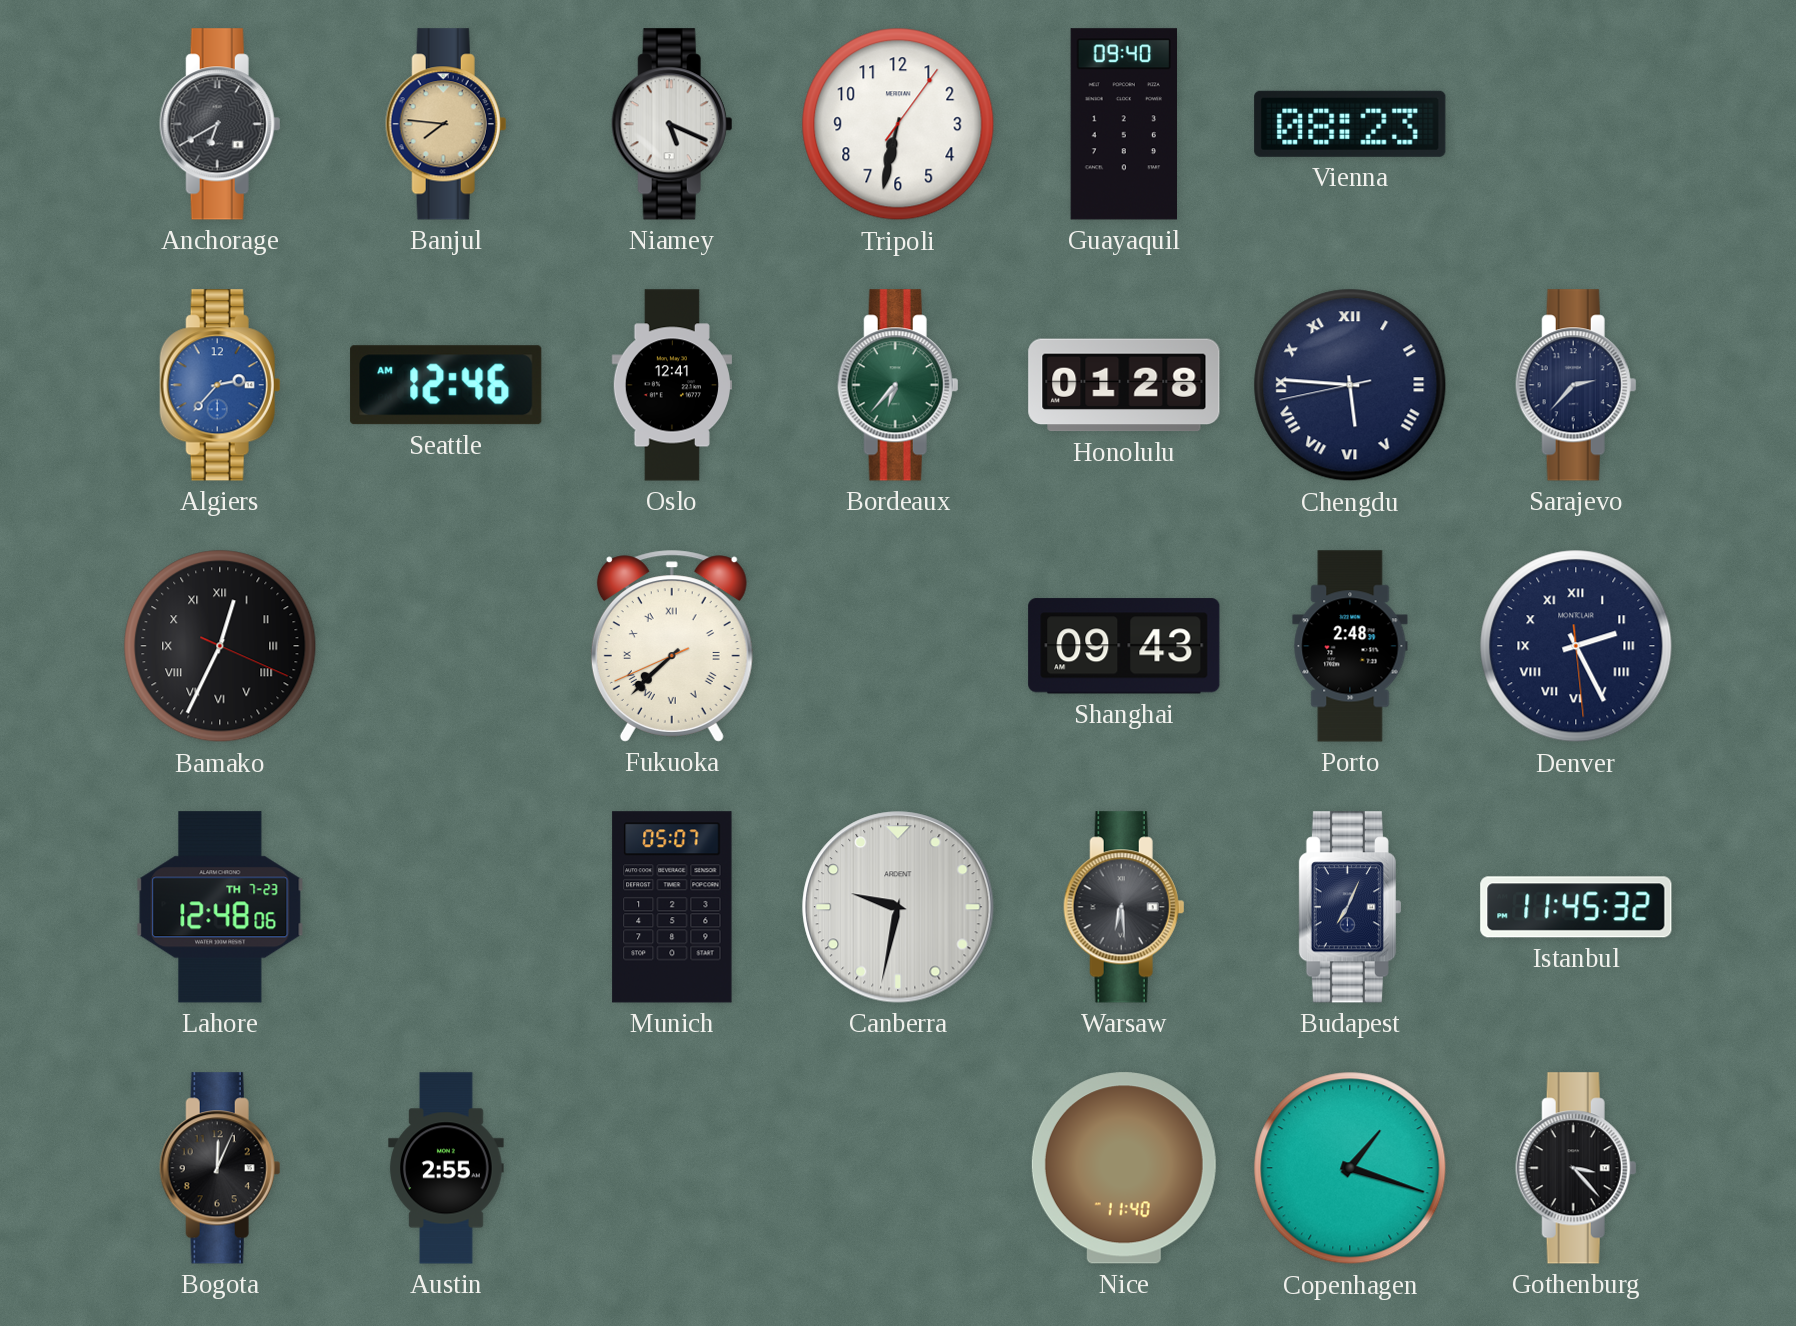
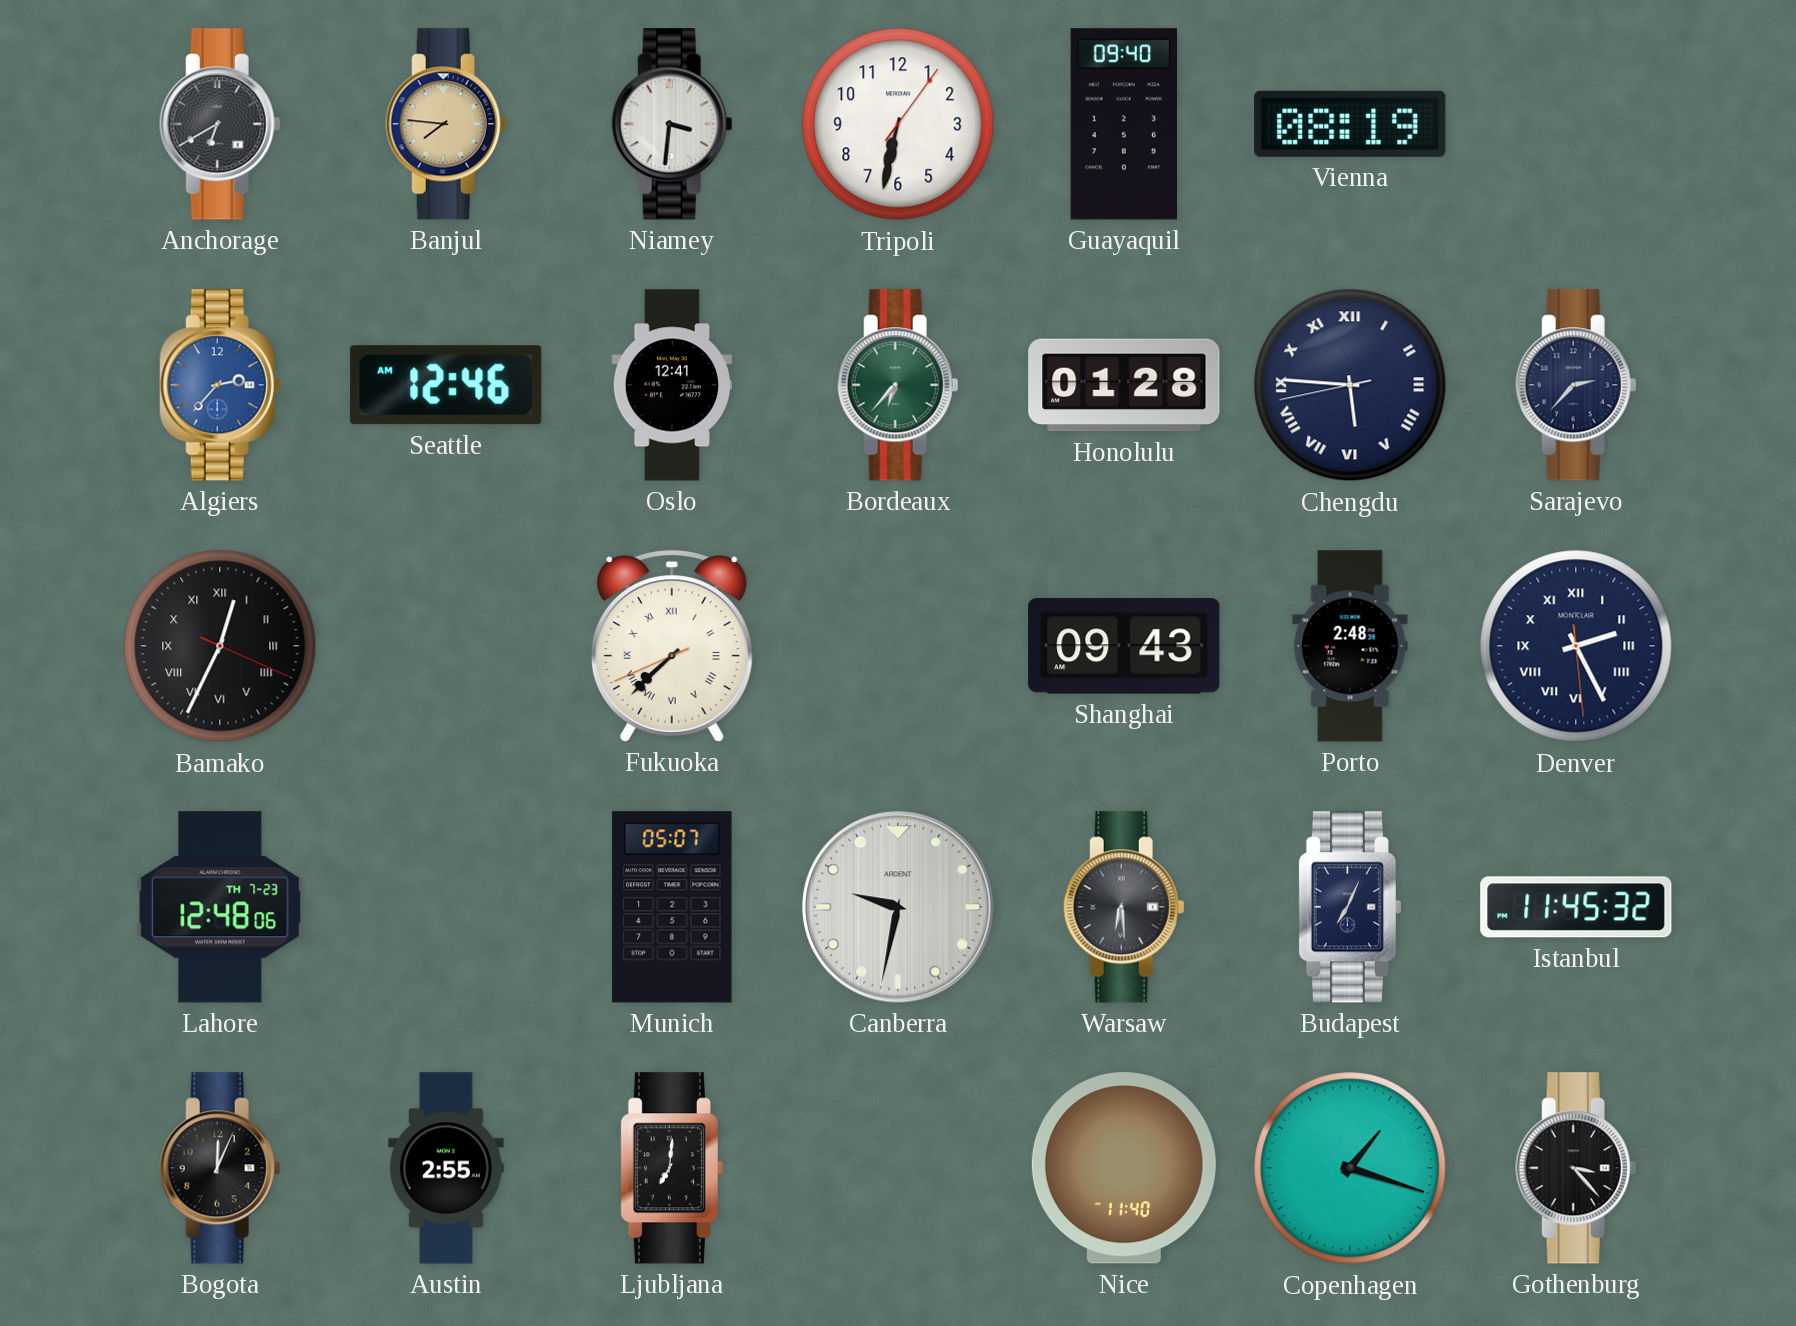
Niamey: 5:19 -> 3:31
Vienna: 08:23 -> 08:19
Ljubljana: none -> 7:01
